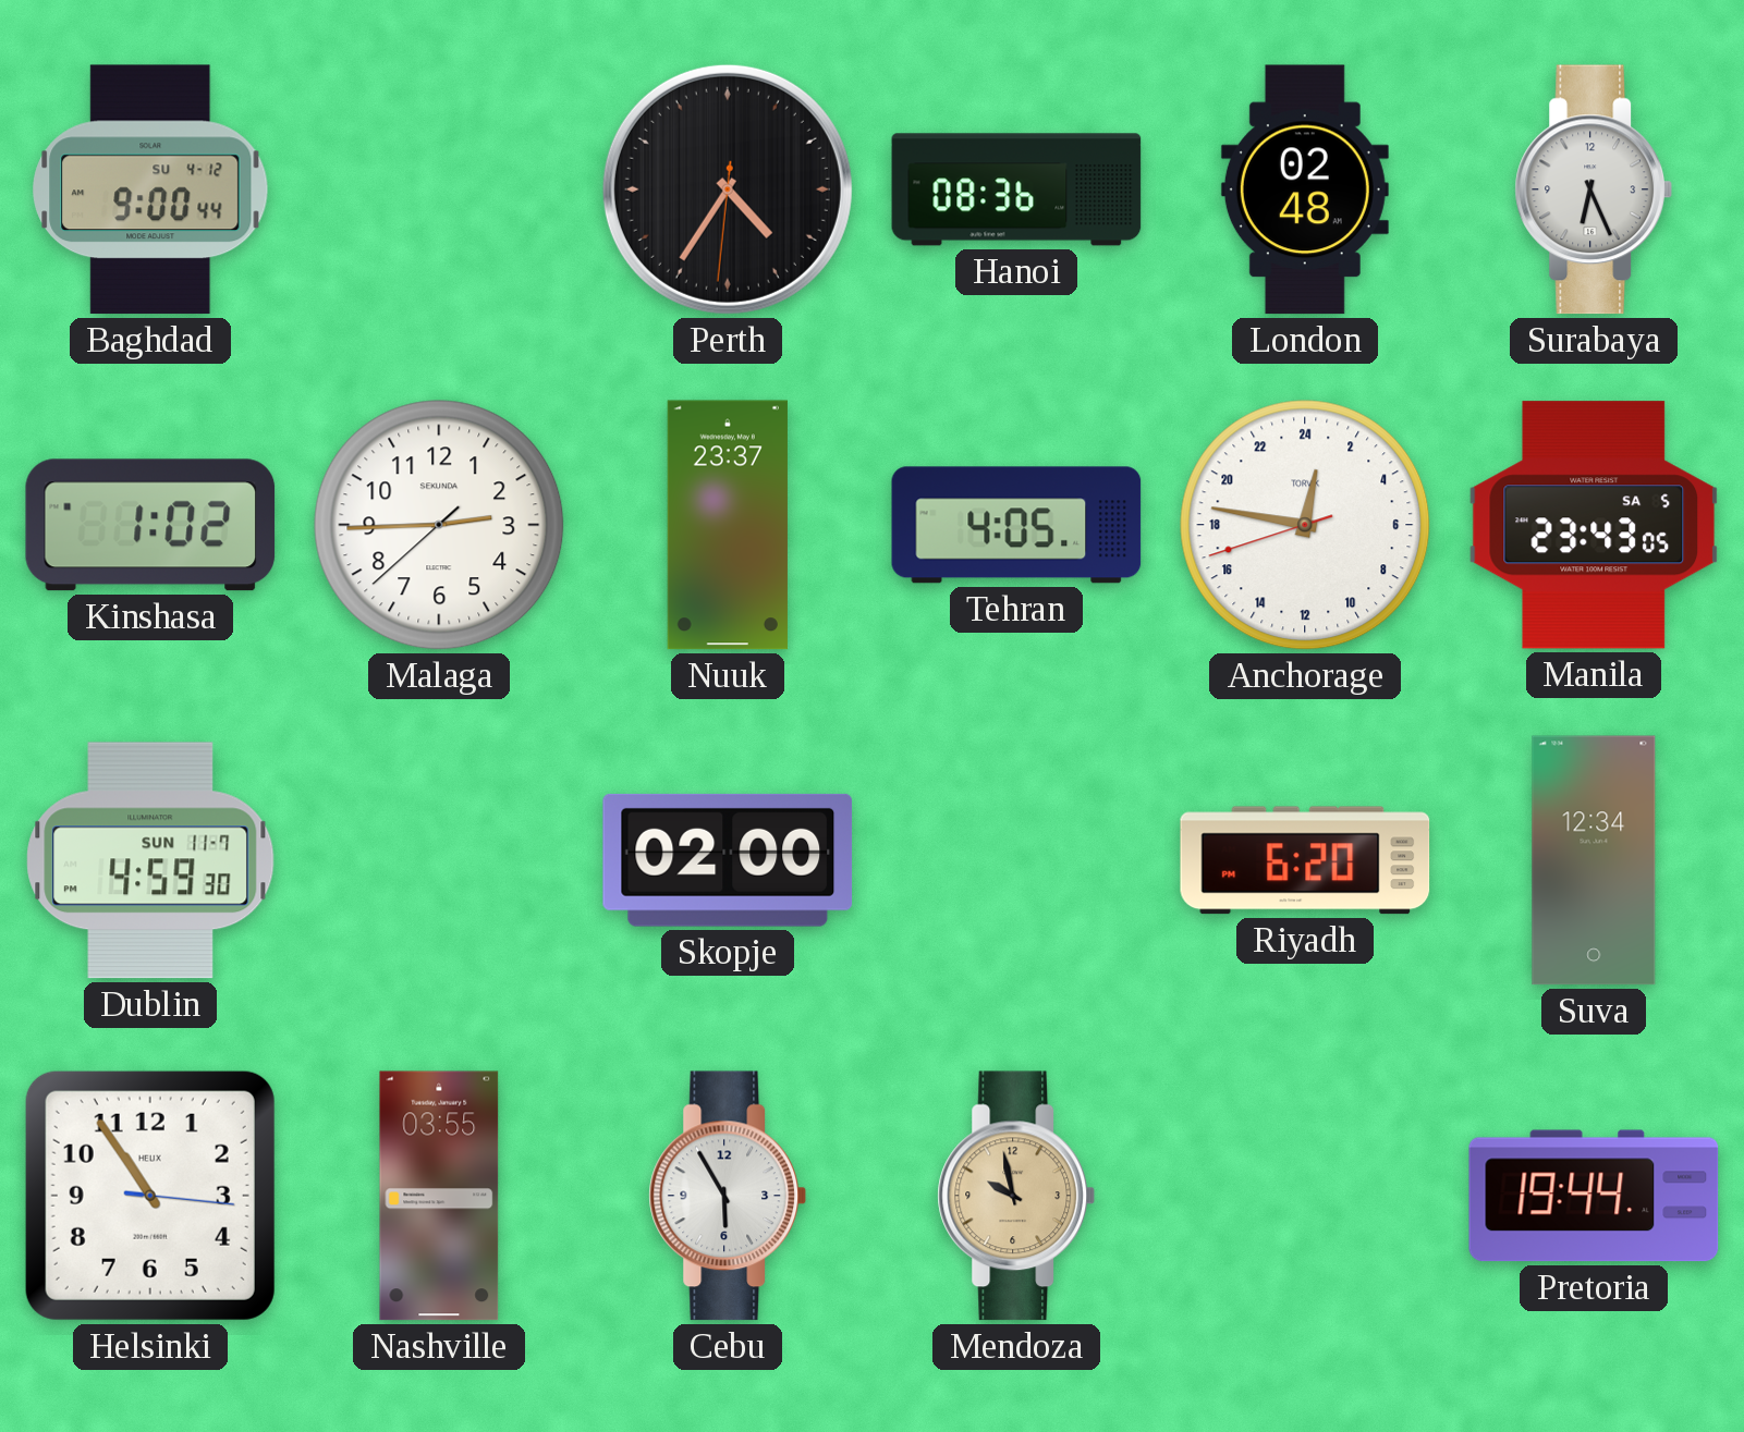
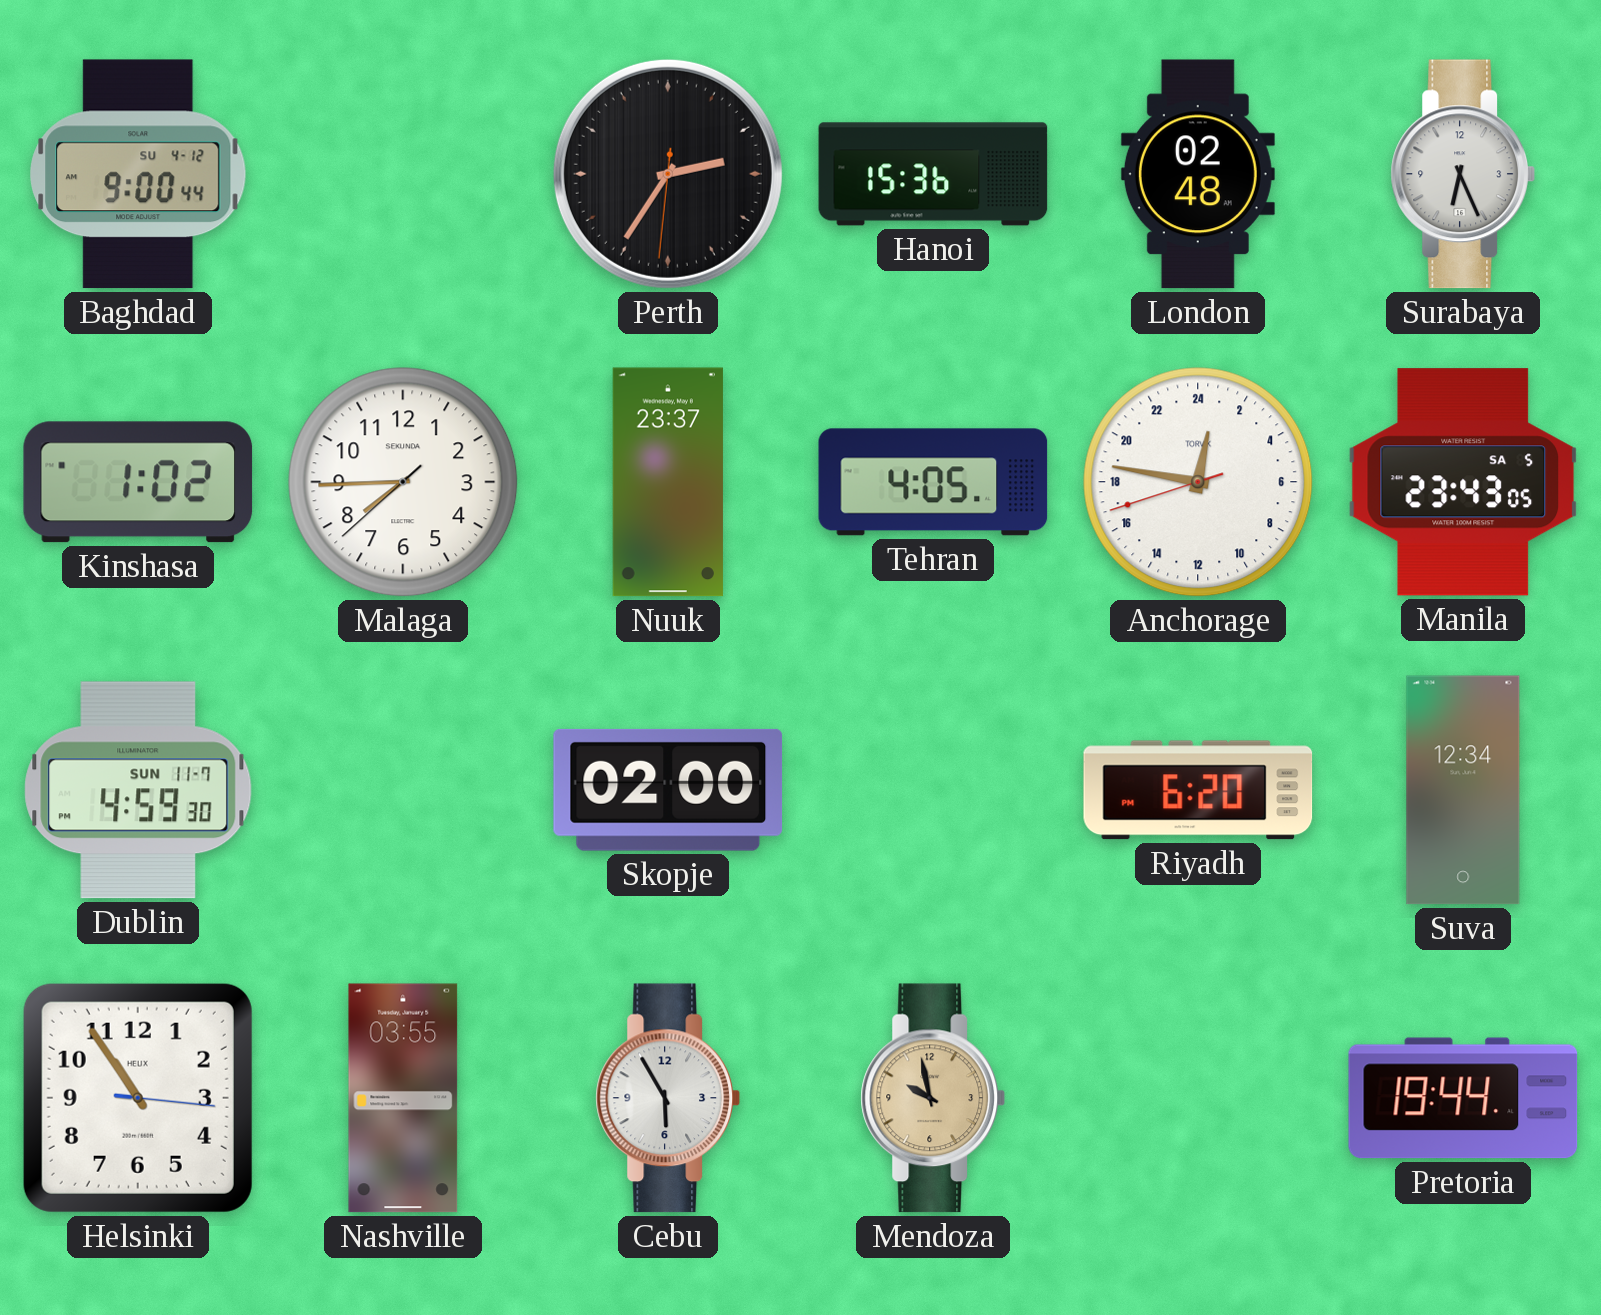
Perth: 4:35 -> 2:35
Hanoi: 08:36 -> 15:36
Malaga: 2:44 -> 7:44
